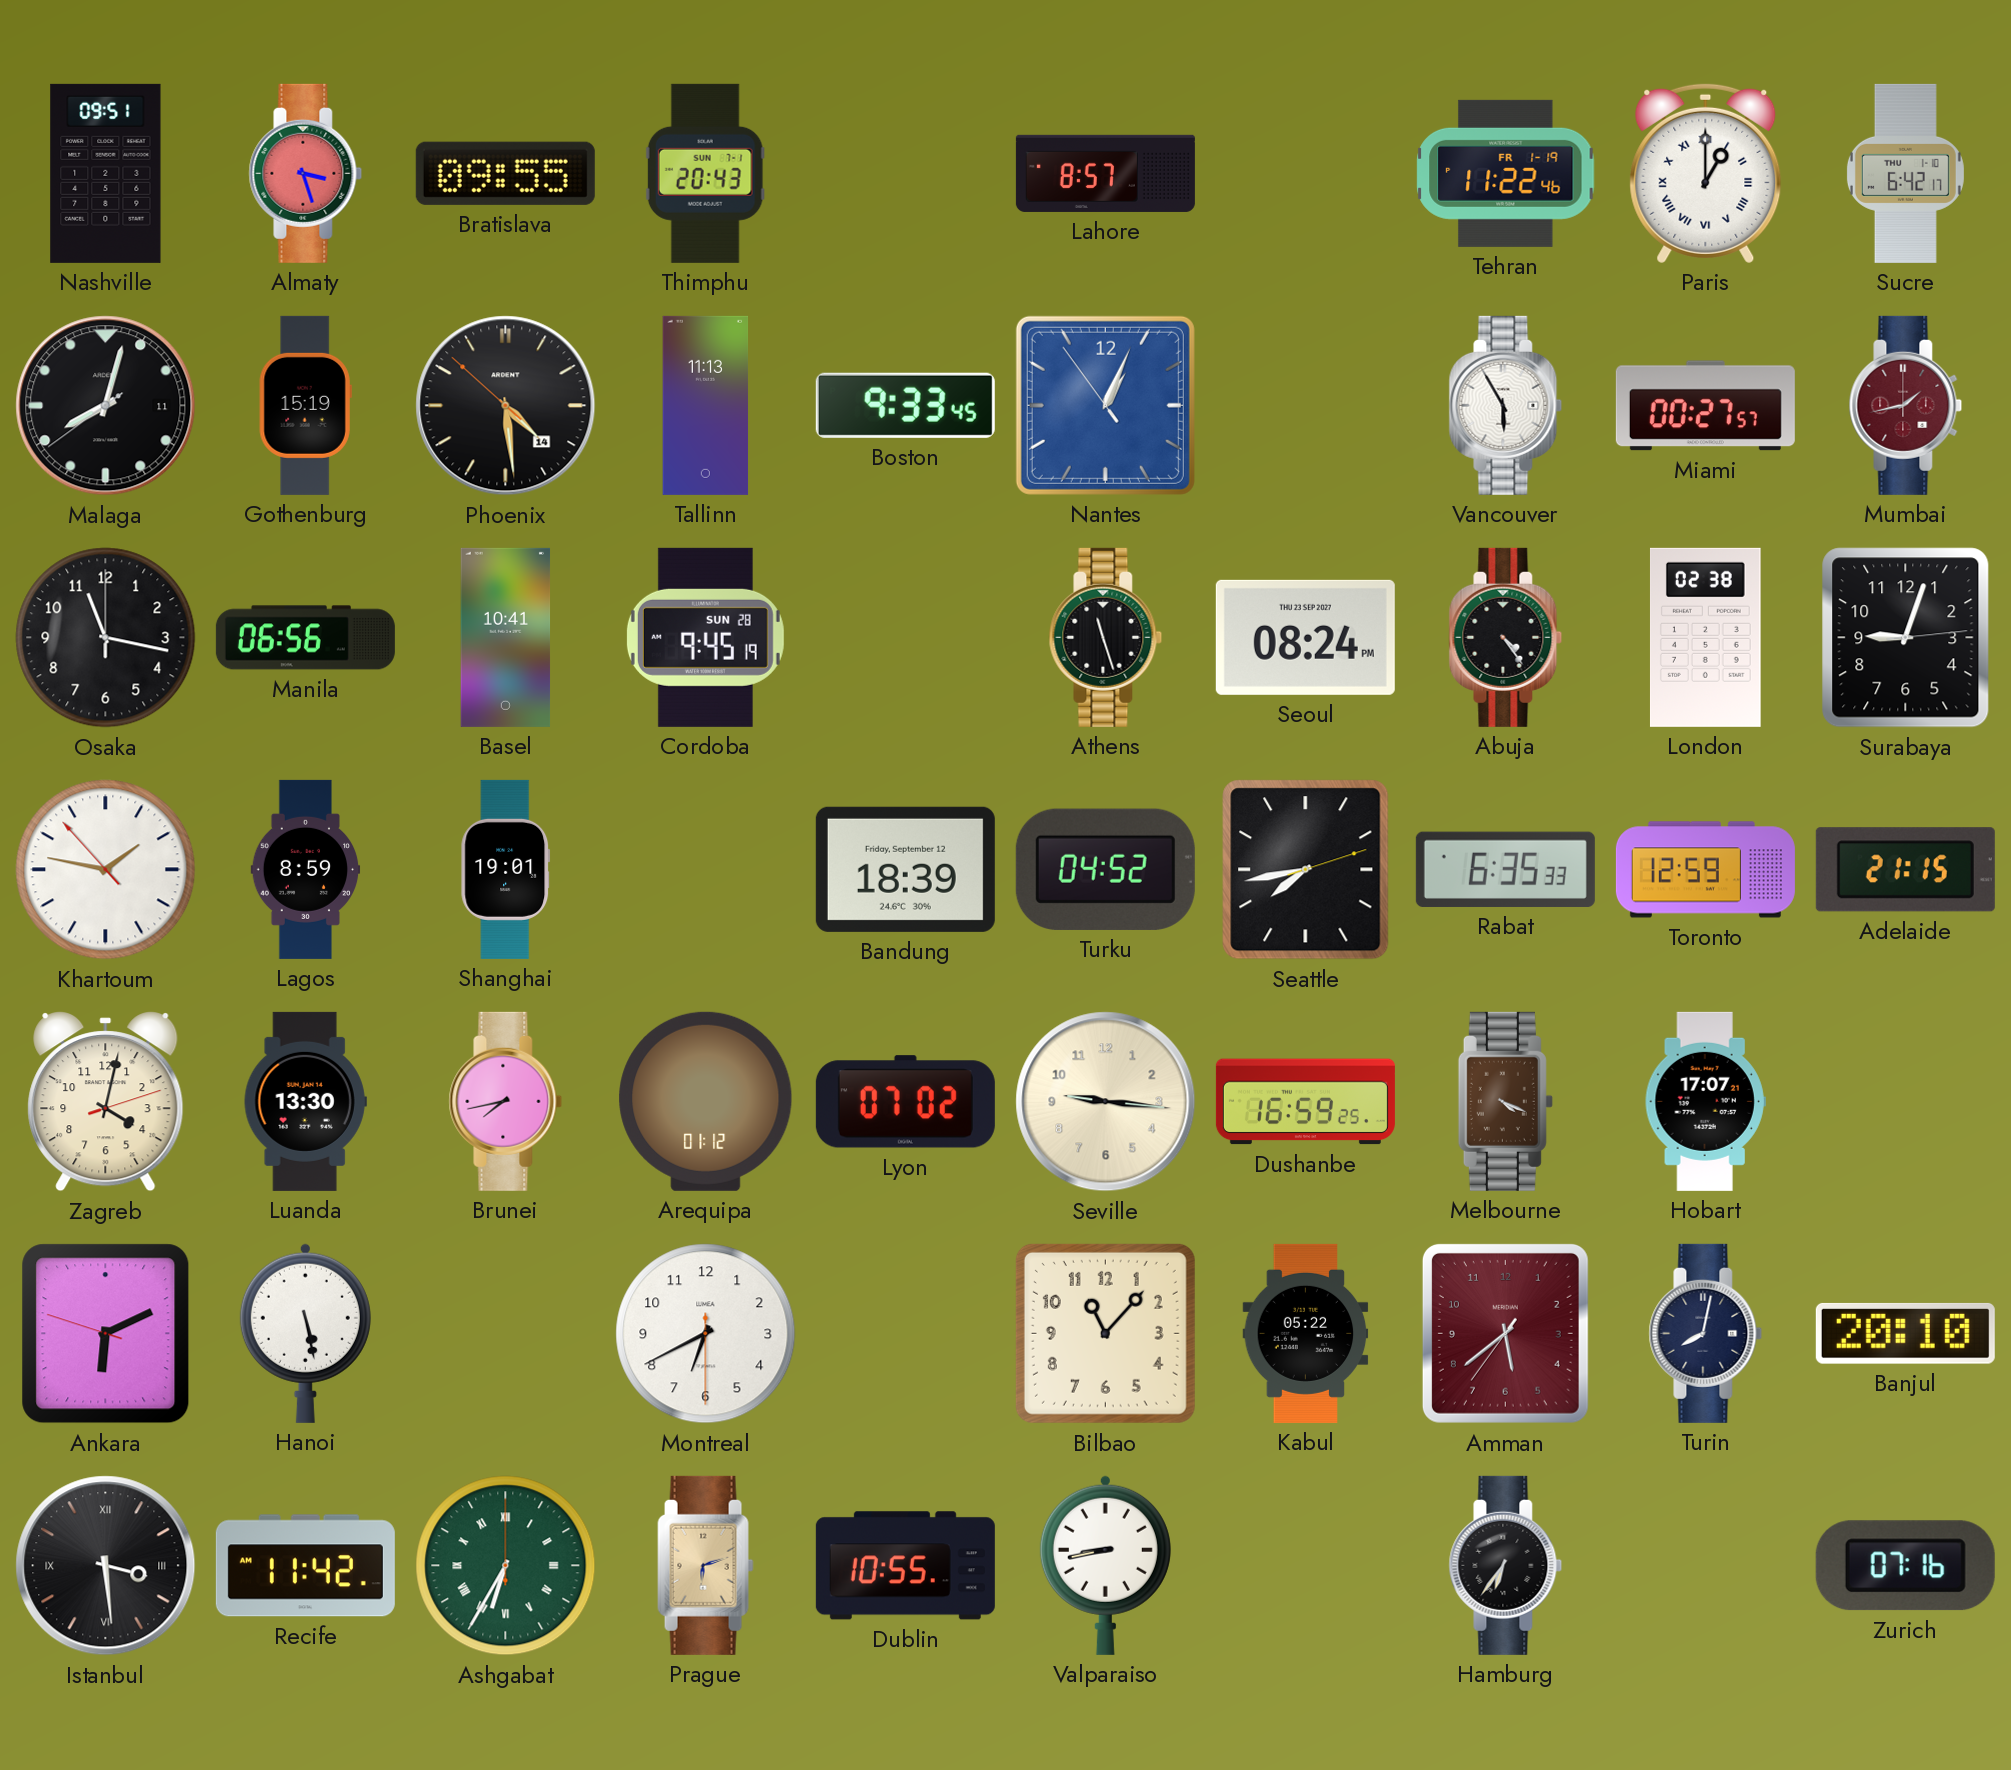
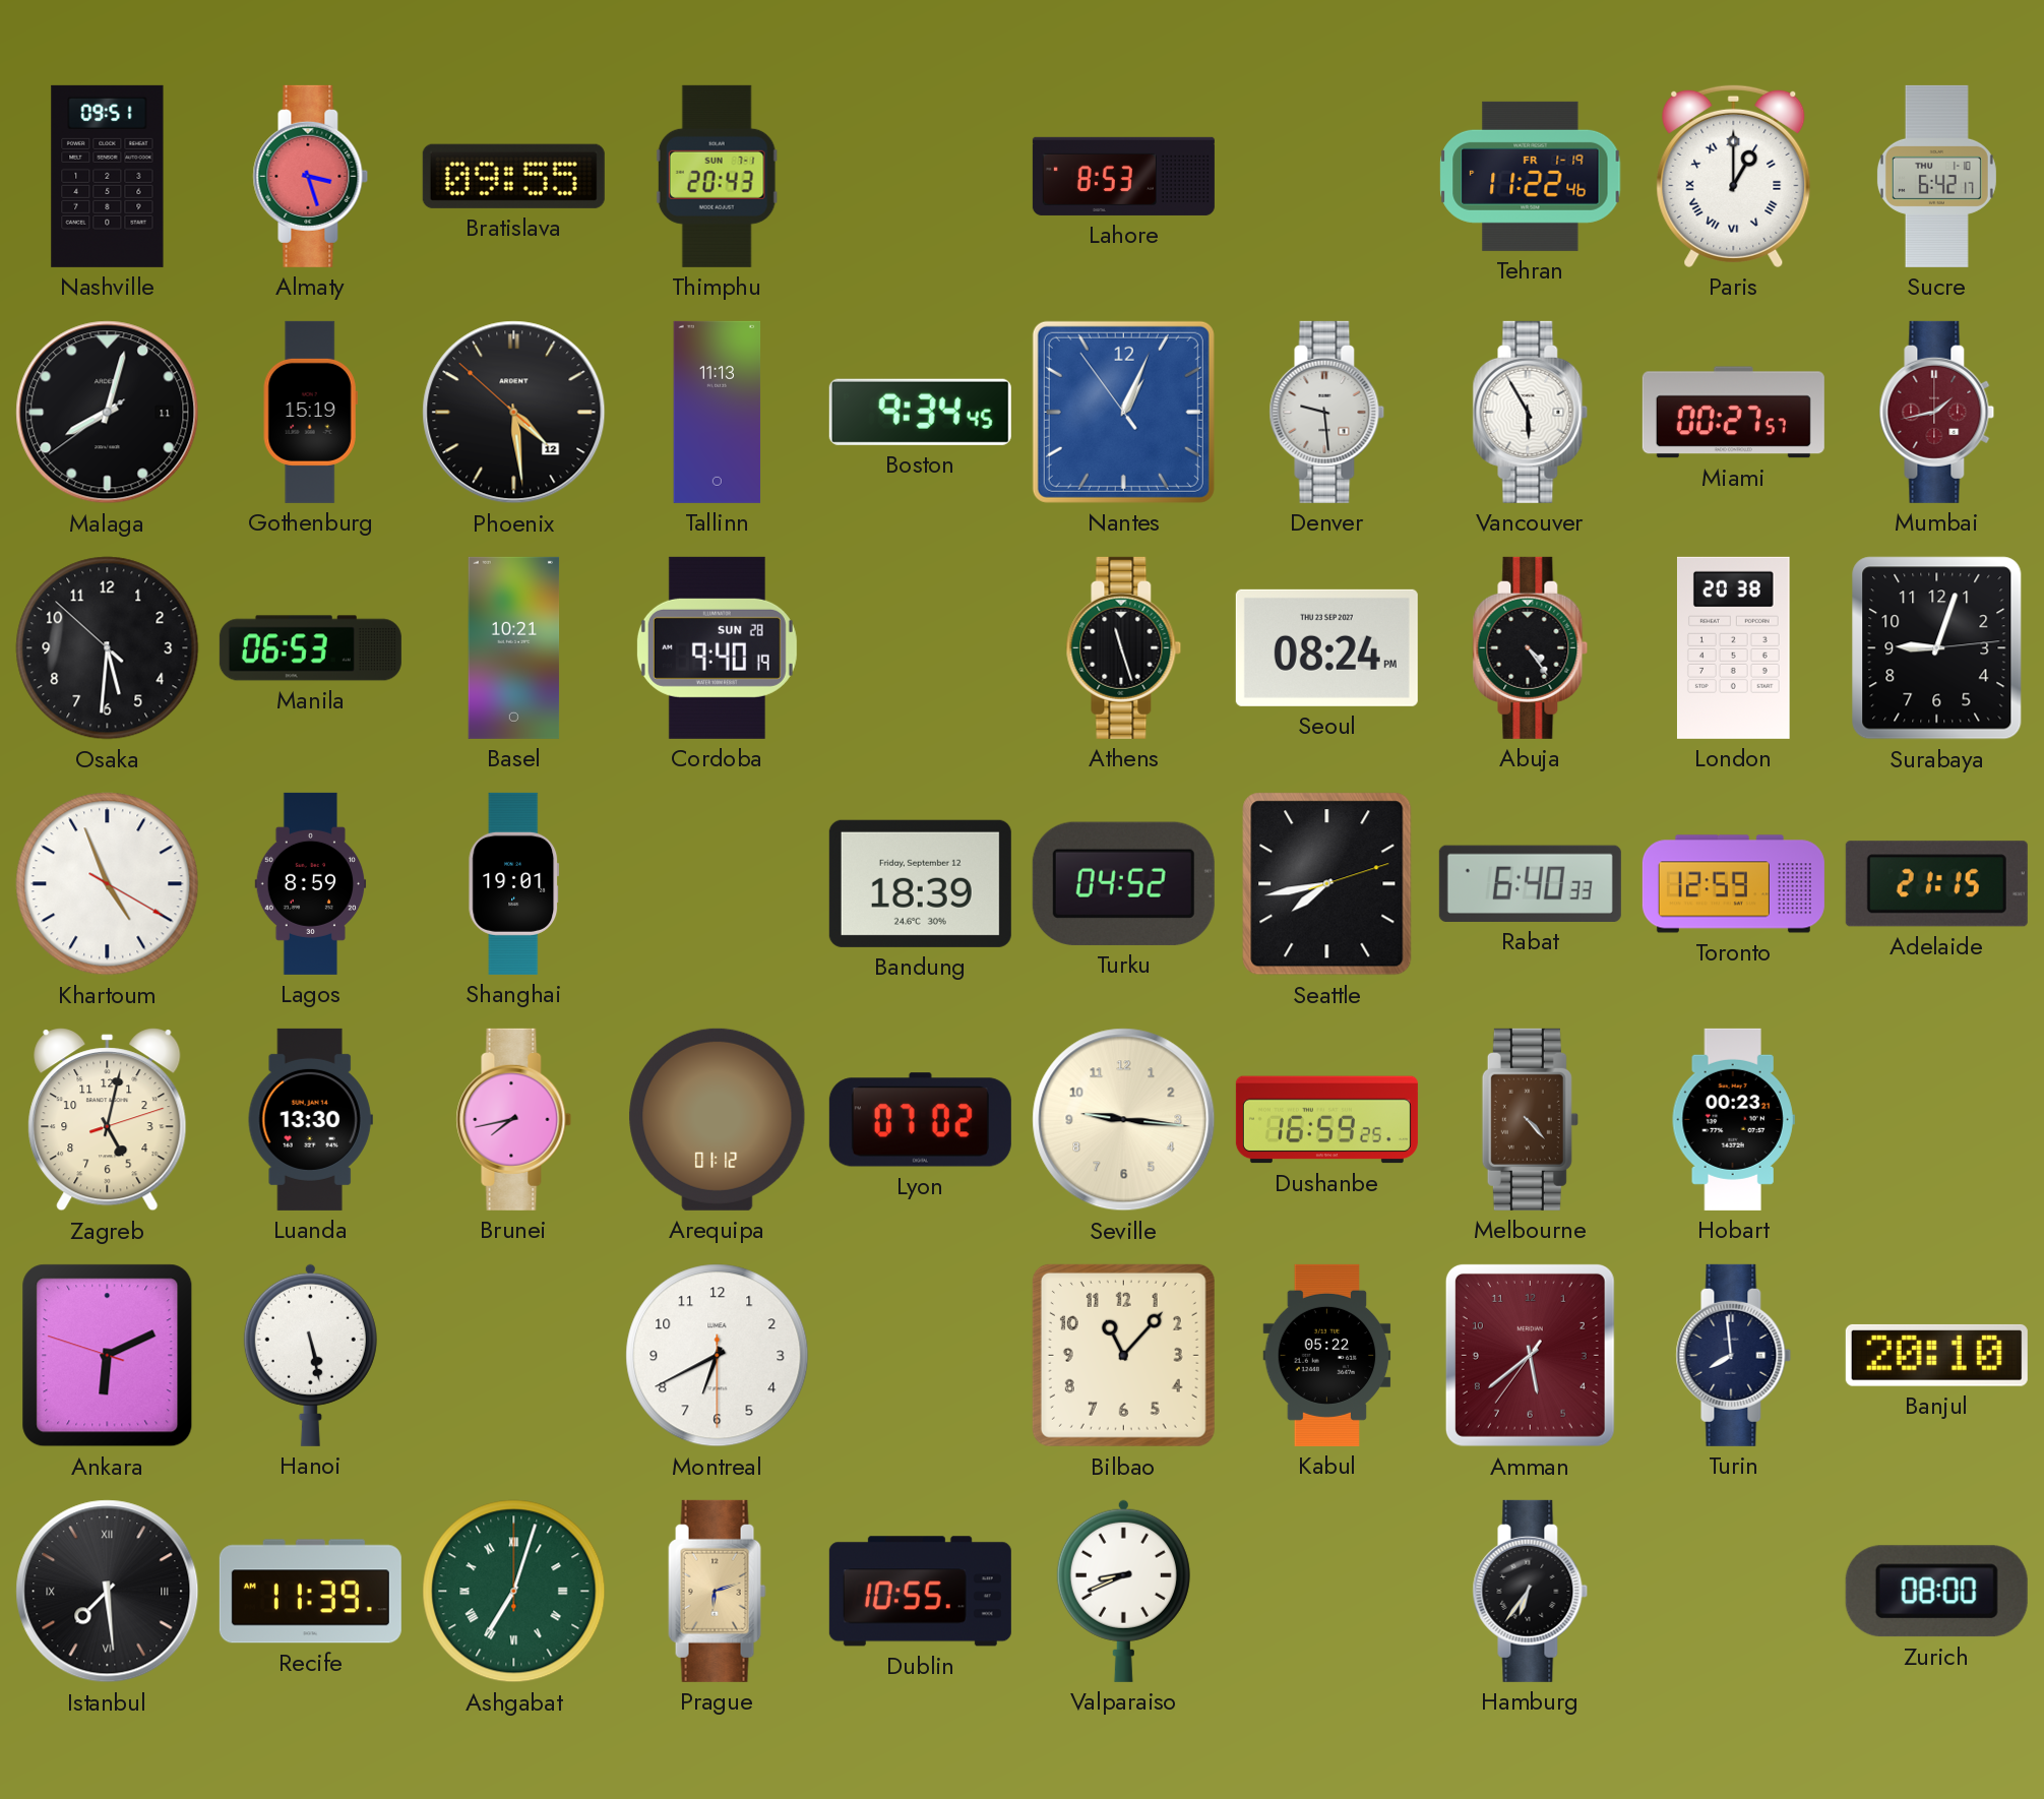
Lahore: 8:57 -> 8:53
Phoenix date: 14 -> 12
Boston: 9:33 -> 9:34
Denver: none -> 9:29
Osaka: 11:17 -> 5:30
Manila: 06:56 -> 06:53
Basel: 10:41 -> 10:21
Cordoba: 9:45 -> 9:40
London: 02:38 -> 20:38
Khartoum: 1:46 -> 4:56
Rabat: 6:35 -> 6:40
Zagreb: 4:02 -> 5:02
Melbourne: 4:19 -> 4:23
Hobart: 17:07 -> 00:23
Turin: 8:02 -> 7:59
Istanbul: 3:29 -> 7:29
Recife: 11:42 -> 11:39
Ashgabat: 6:35 -> 7:03
Valparaiso: 8:43 -> 8:41
Zurich: 07:16 -> 08:00
